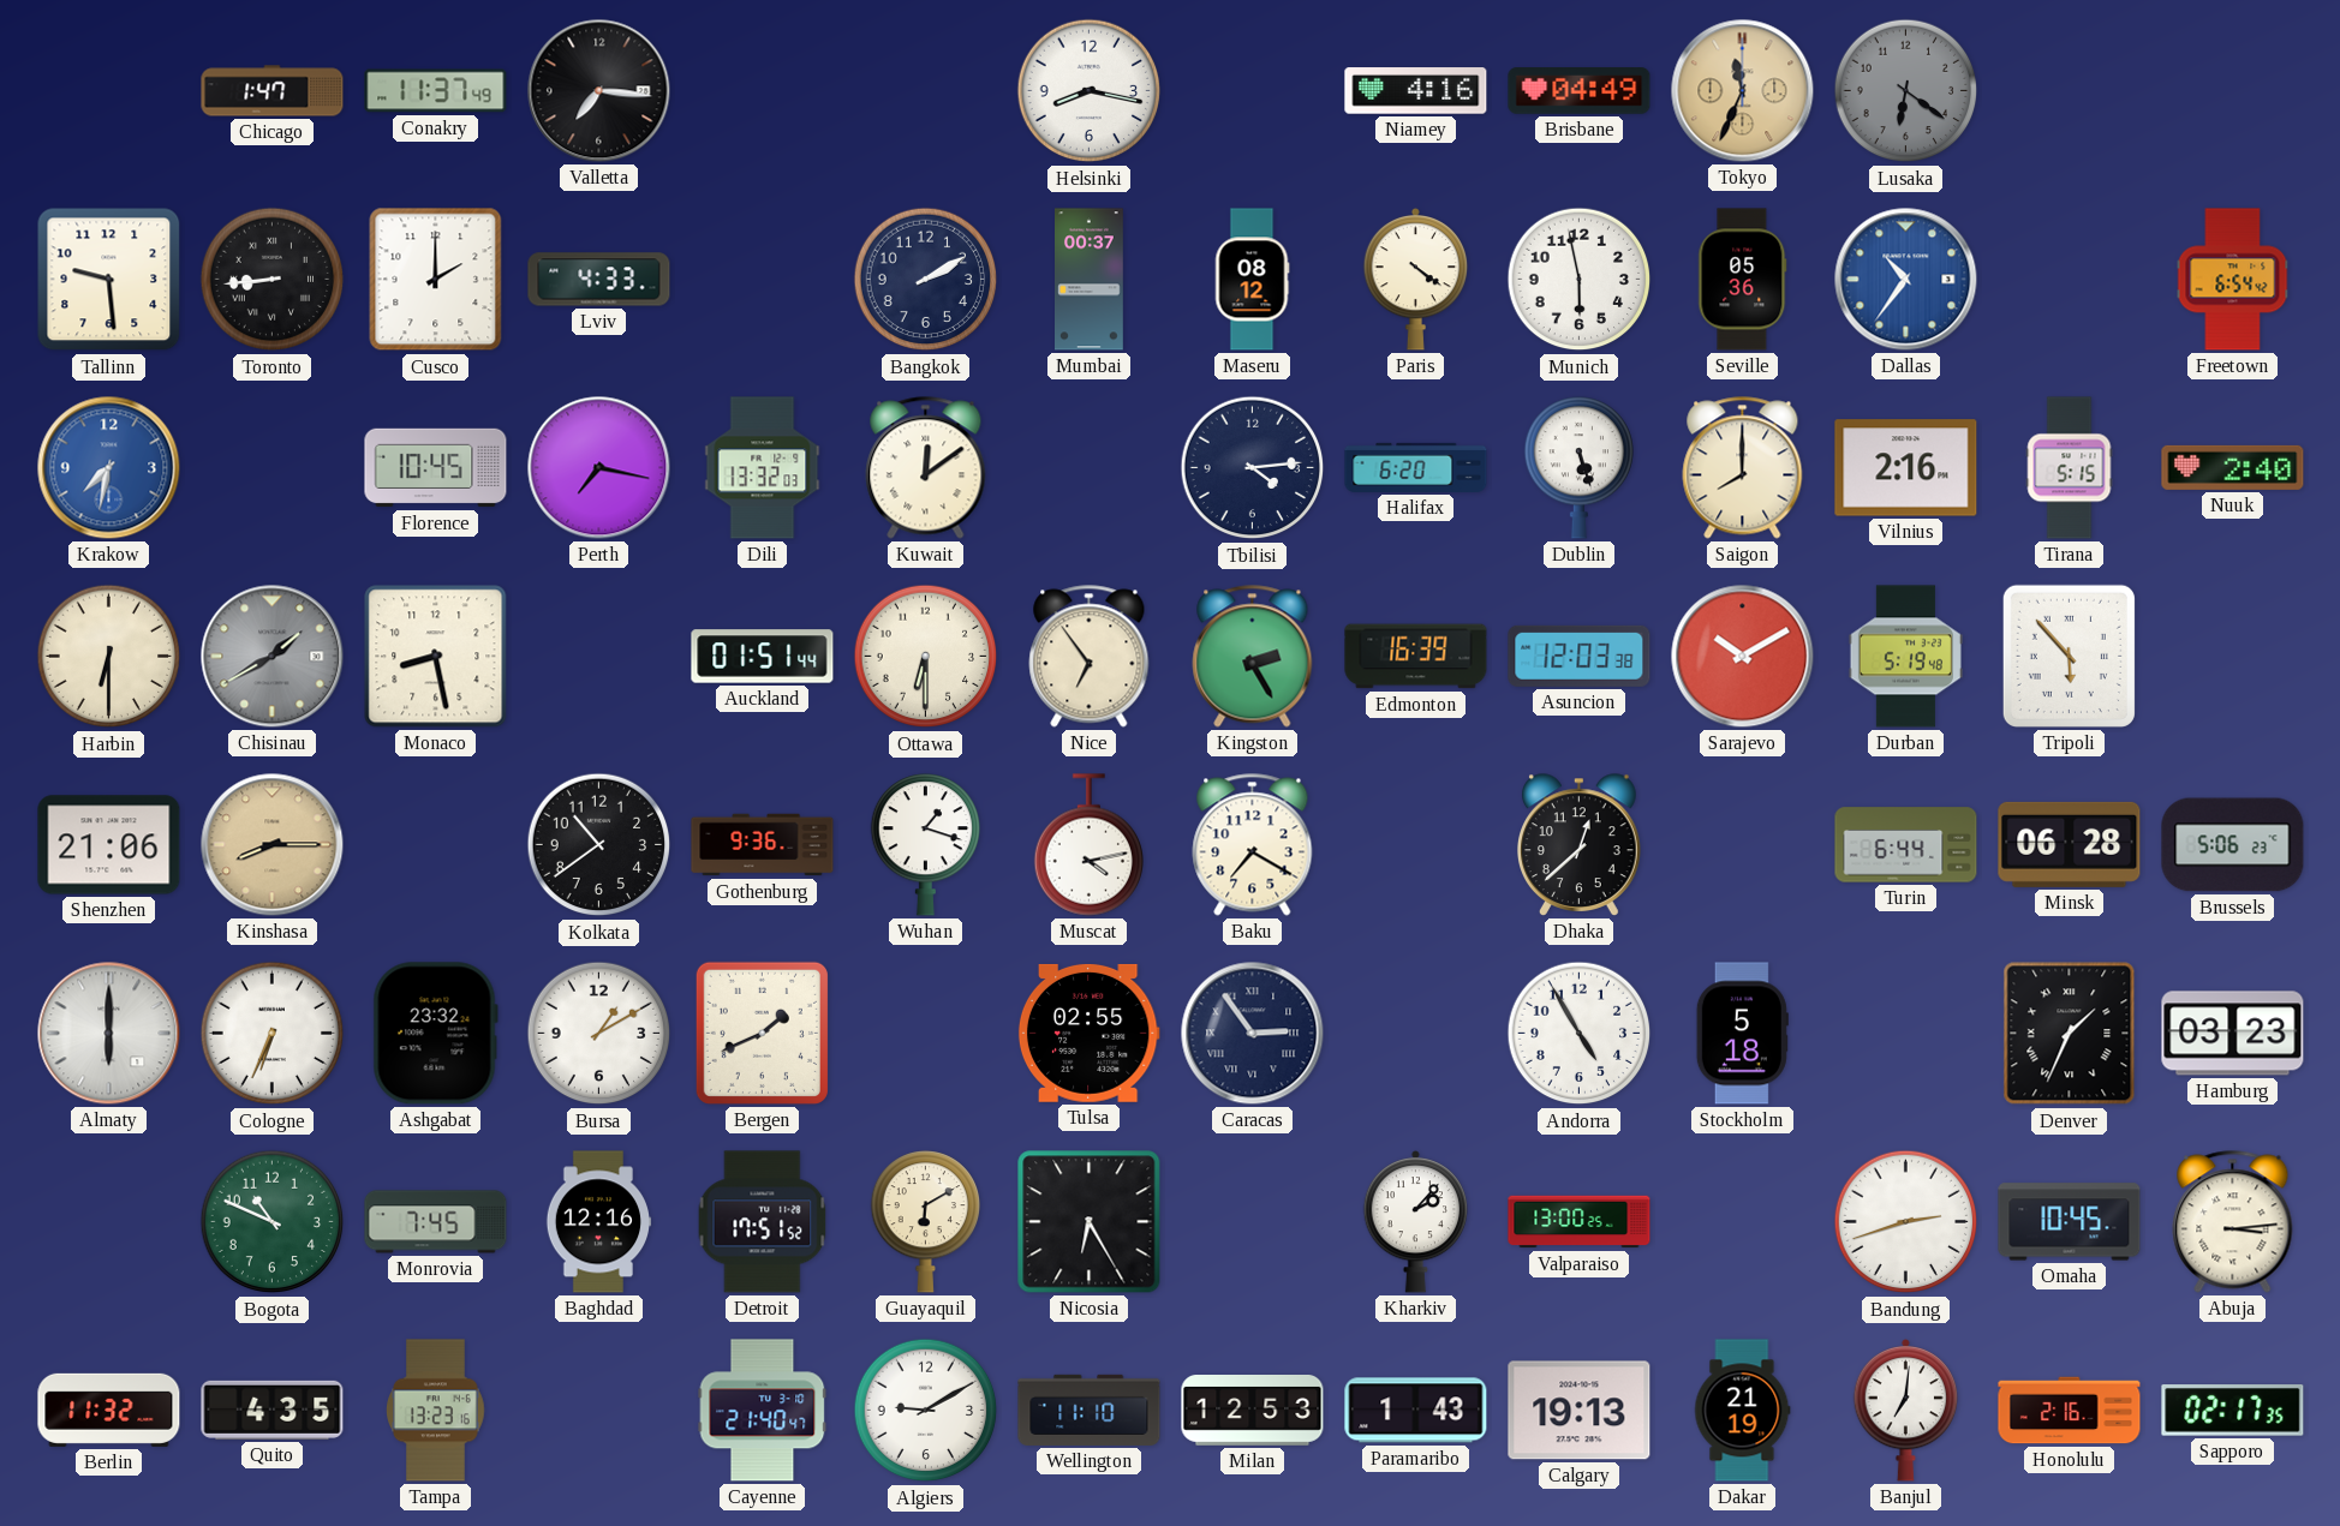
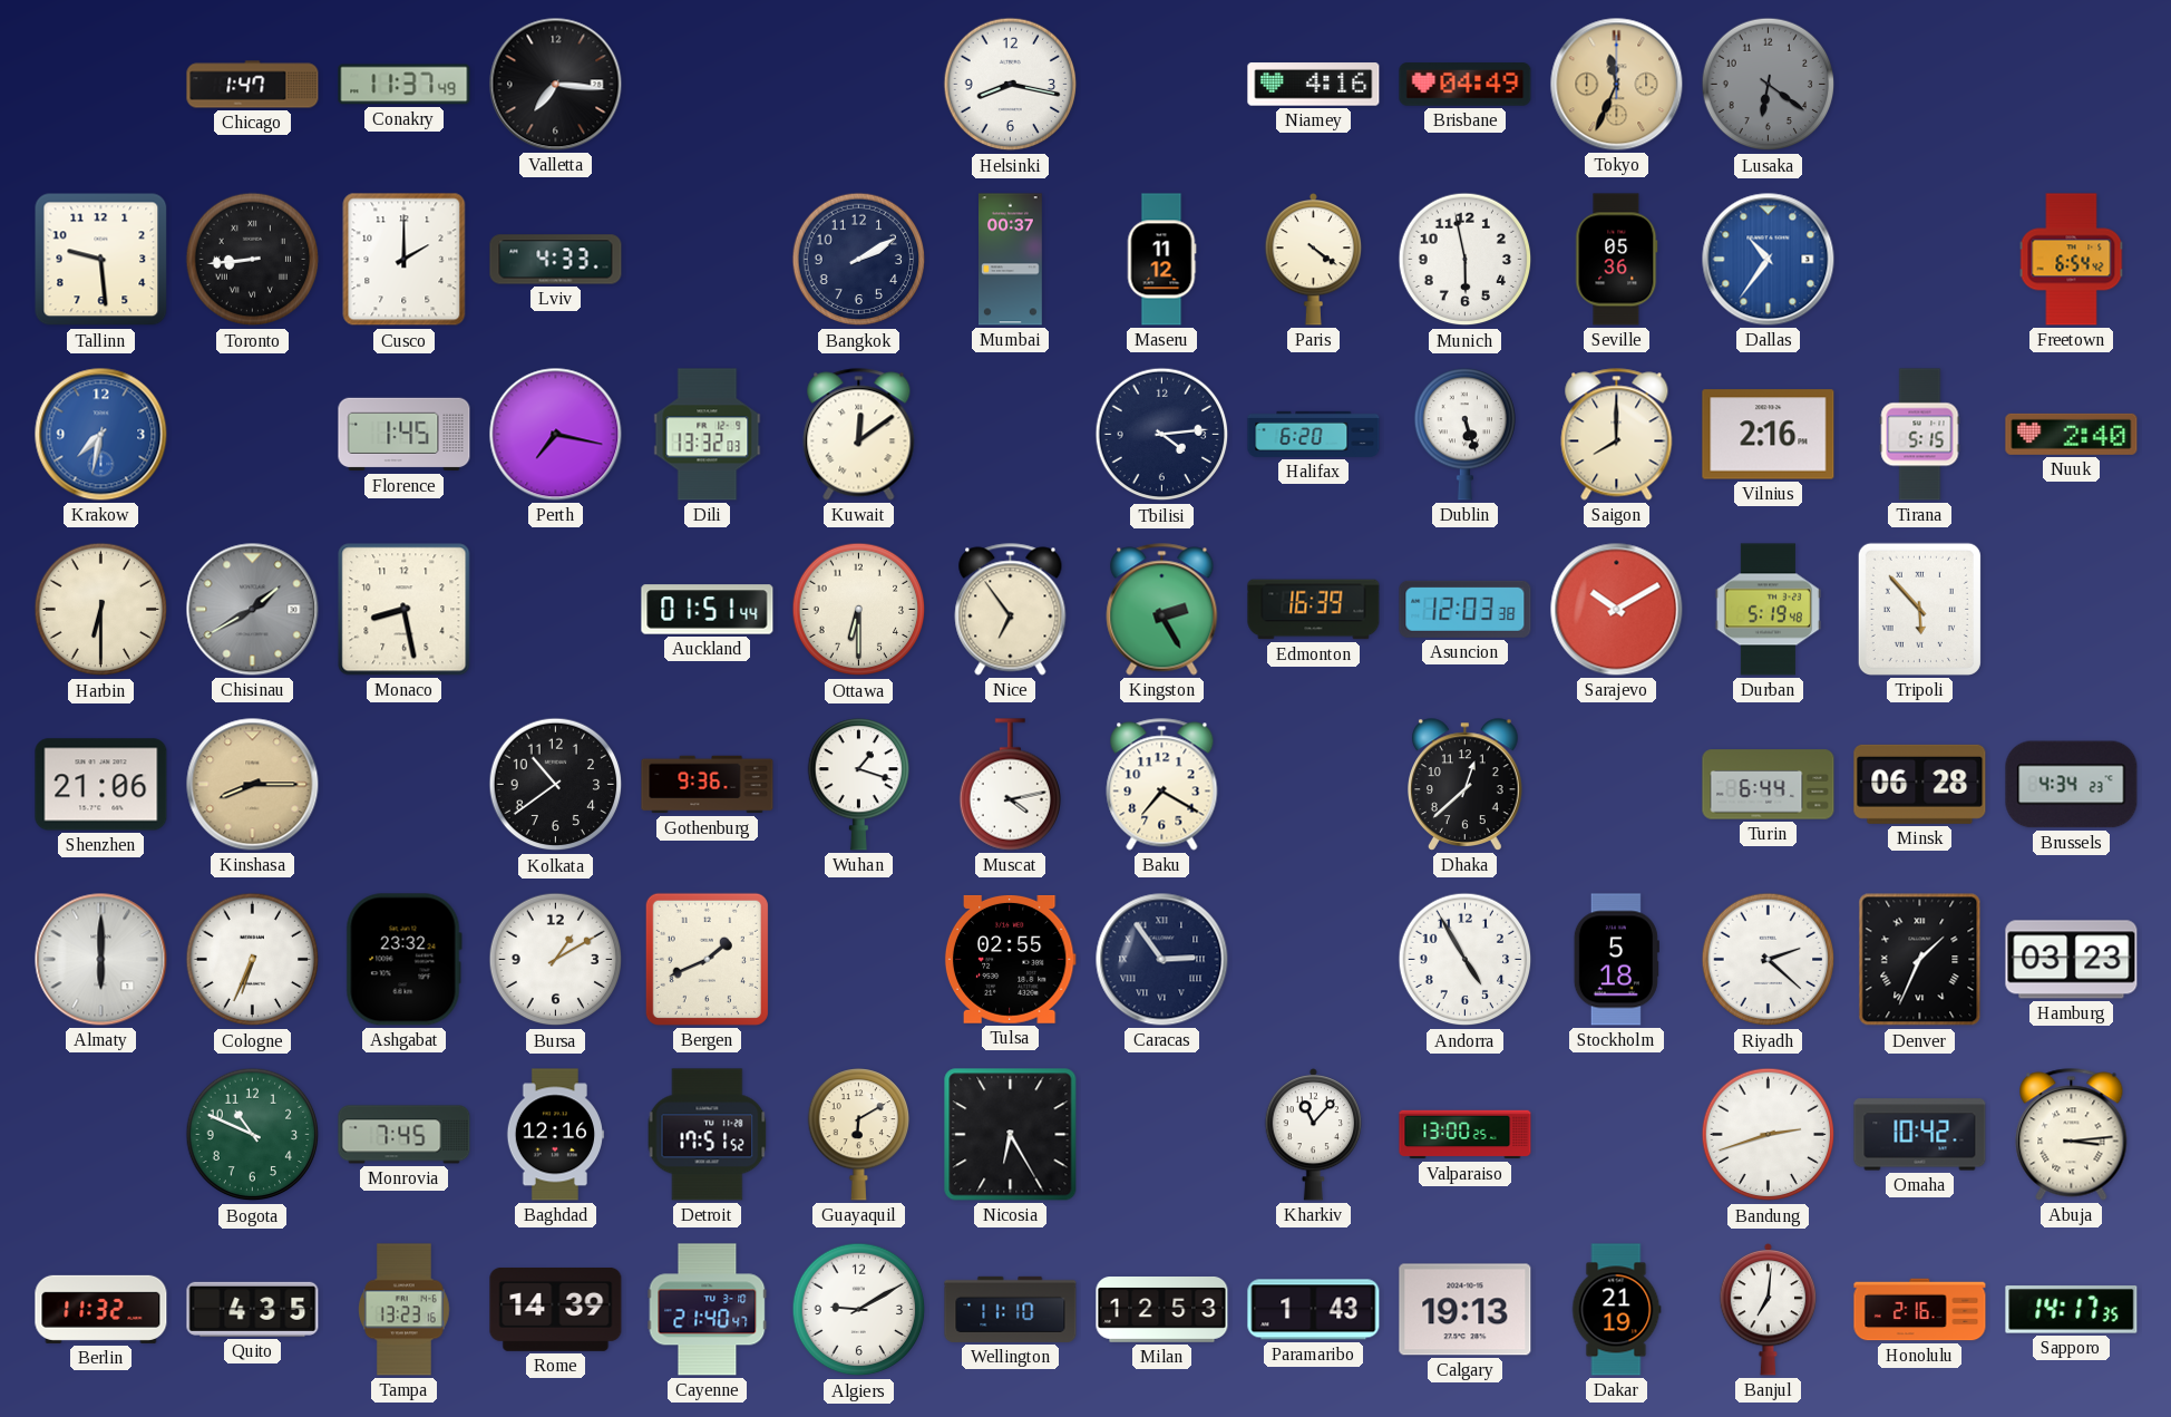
Maseru: 08:12 -> 11:12
Florence: 10:45 -> 1:45
Brussels: 5:06 -> 4:34
Riyadh: none -> 2:22
Kharkiv: 2:07 -> 11:07
Omaha: 10:45 -> 10:42
Rome: none -> 14:39
Sapporo: 02:17 -> 14:17
